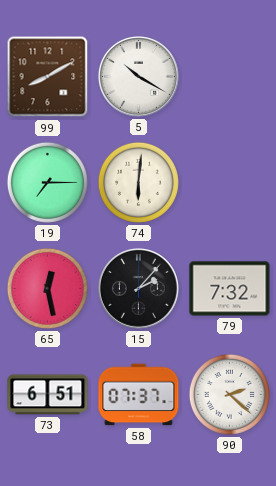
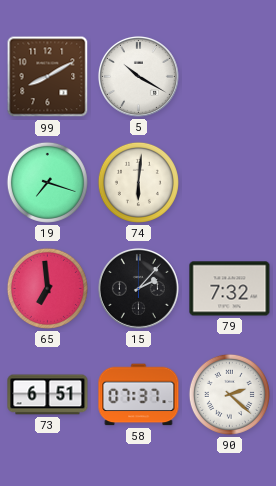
19: 7:15 -> 7:18
65: 12:28 -> 6:59
